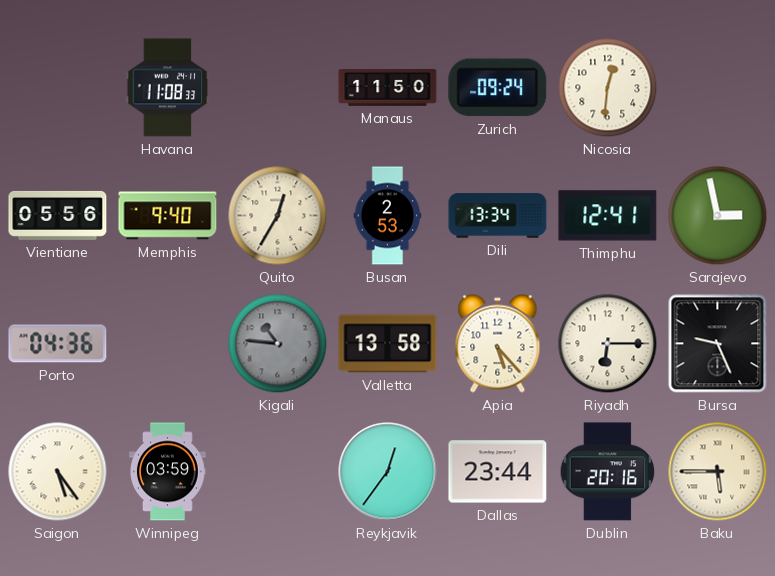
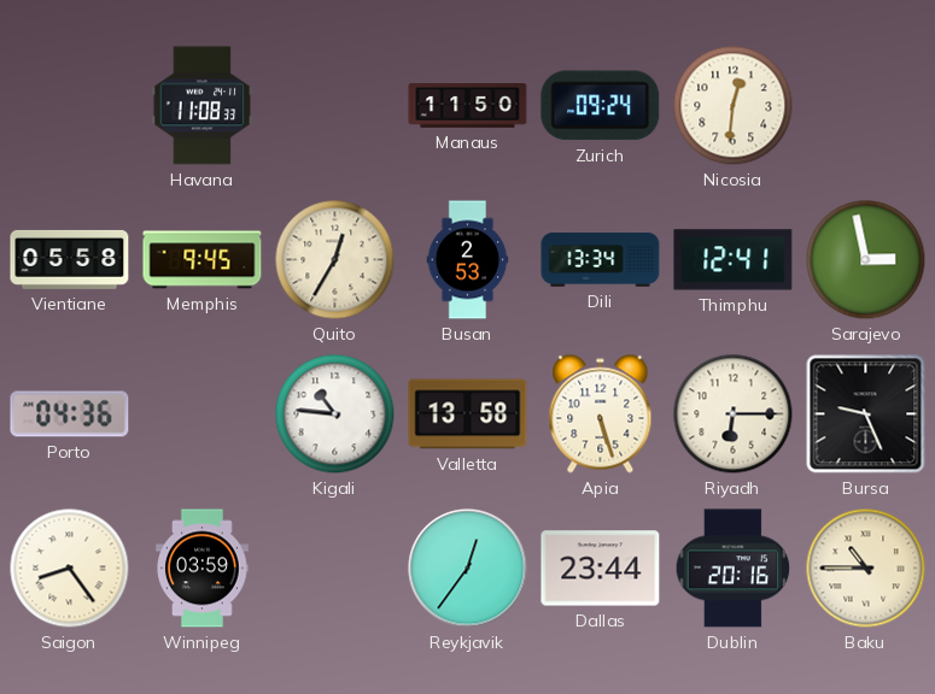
Vientiane: 05:56 -> 05:58
Memphis: 9:40 -> 9:45
Kigali dial: grey -> white
Apia: 5:23 -> 5:27
Saigon: 5:24 -> 8:24
Baku: 5:45 -> 10:45
